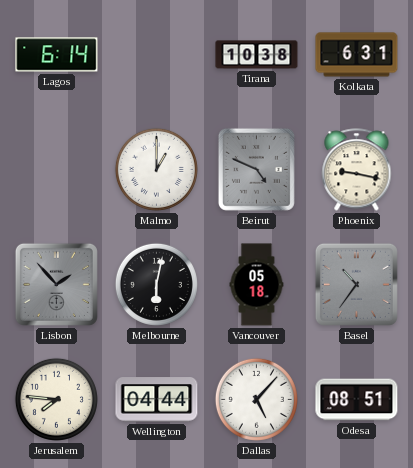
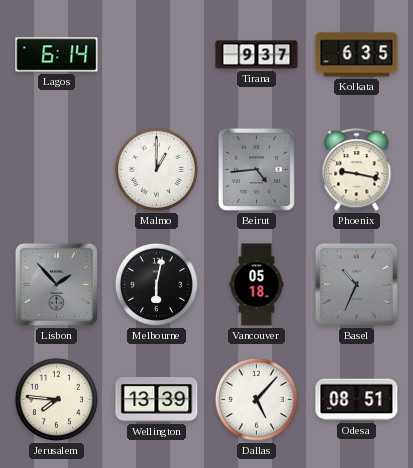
Tirana: 10:38 -> 9:37
Kolkata: 6:31 -> 6:35
Beirut: 4:49 -> 4:44
Basel: 10:36 -> 10:34
Wellington: 04:44 -> 13:39
